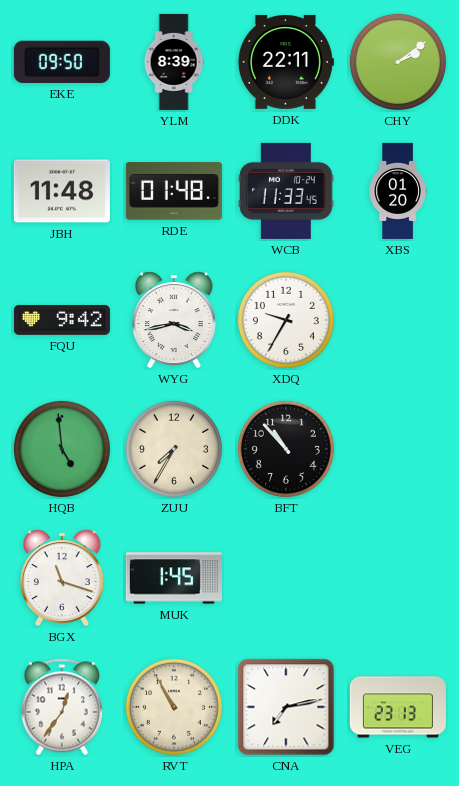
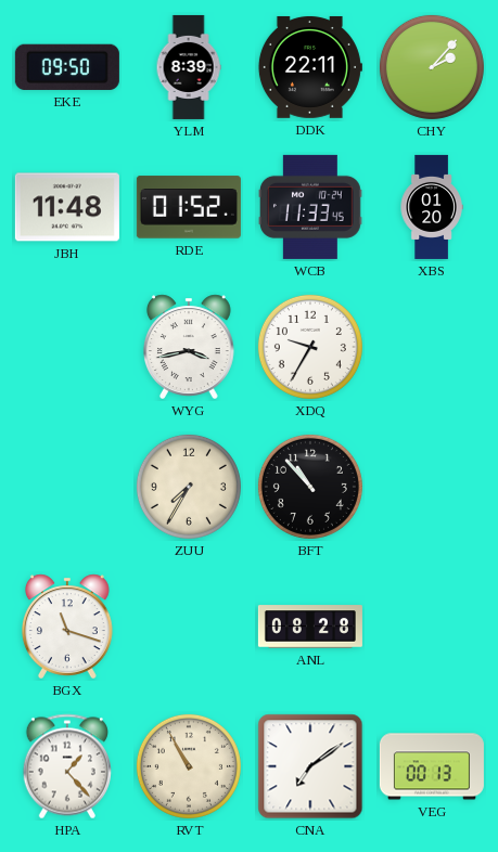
CHY: 2:09 -> 2:07
RDE: 01:48 -> 01:52
FQU: 9:42 -> none
HQB: 4:59 -> none
MUK: 1:45 -> none
ANL: none -> 08:28
HPA: 12:36 -> 1:23
CNA: 7:13 -> 7:09
VEG: 23:13 -> 00:13
